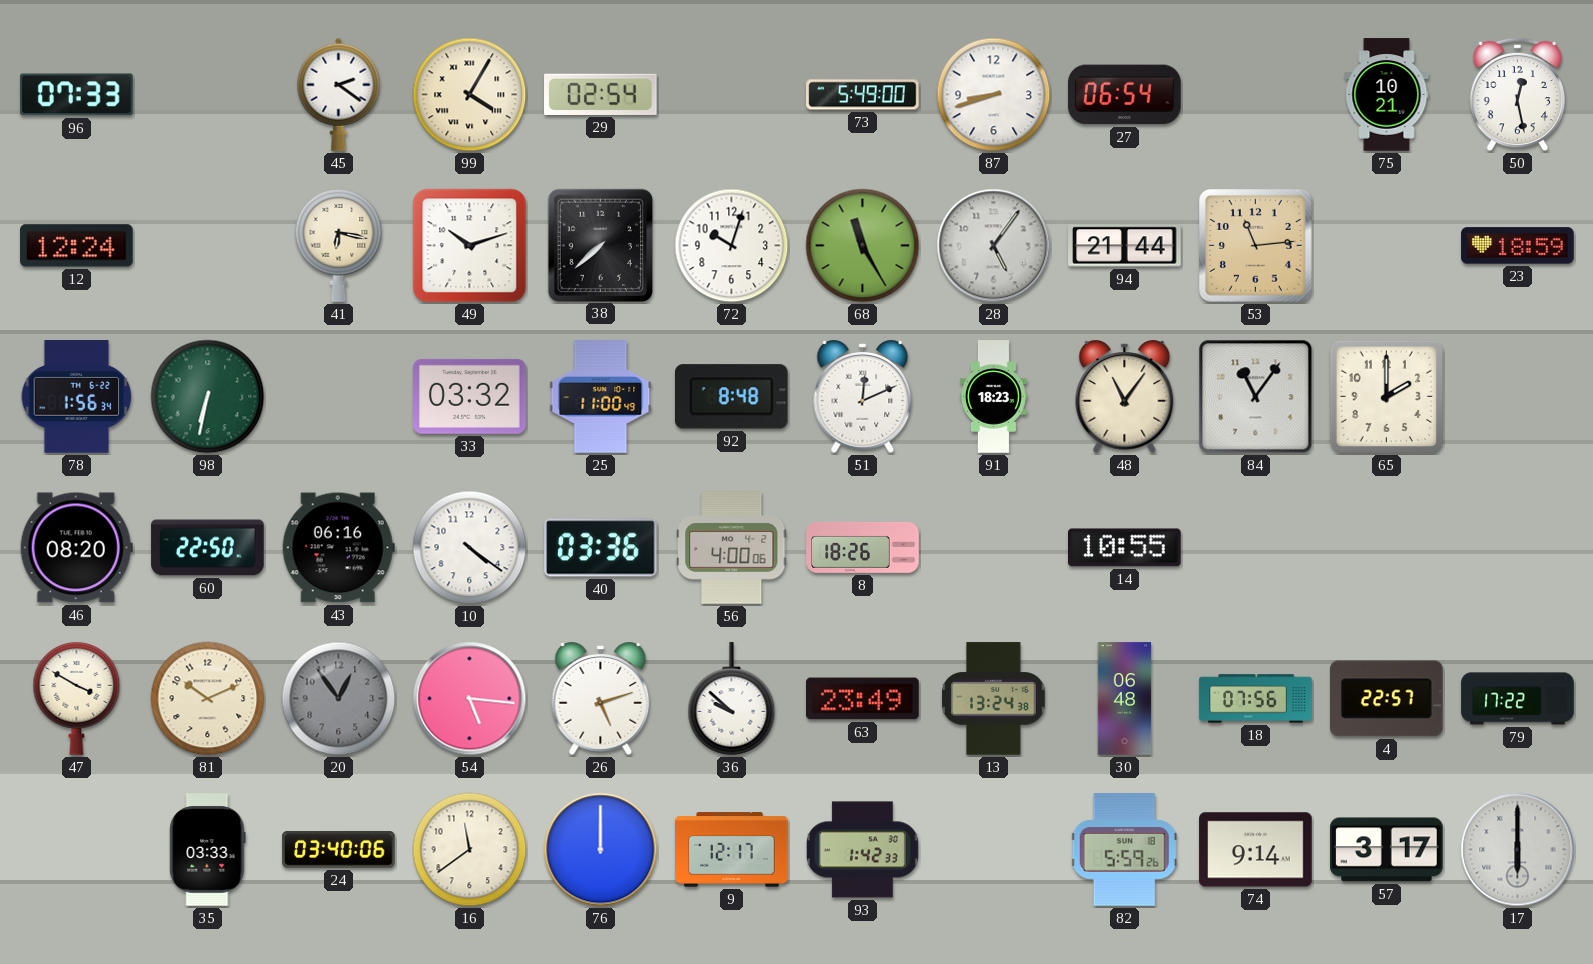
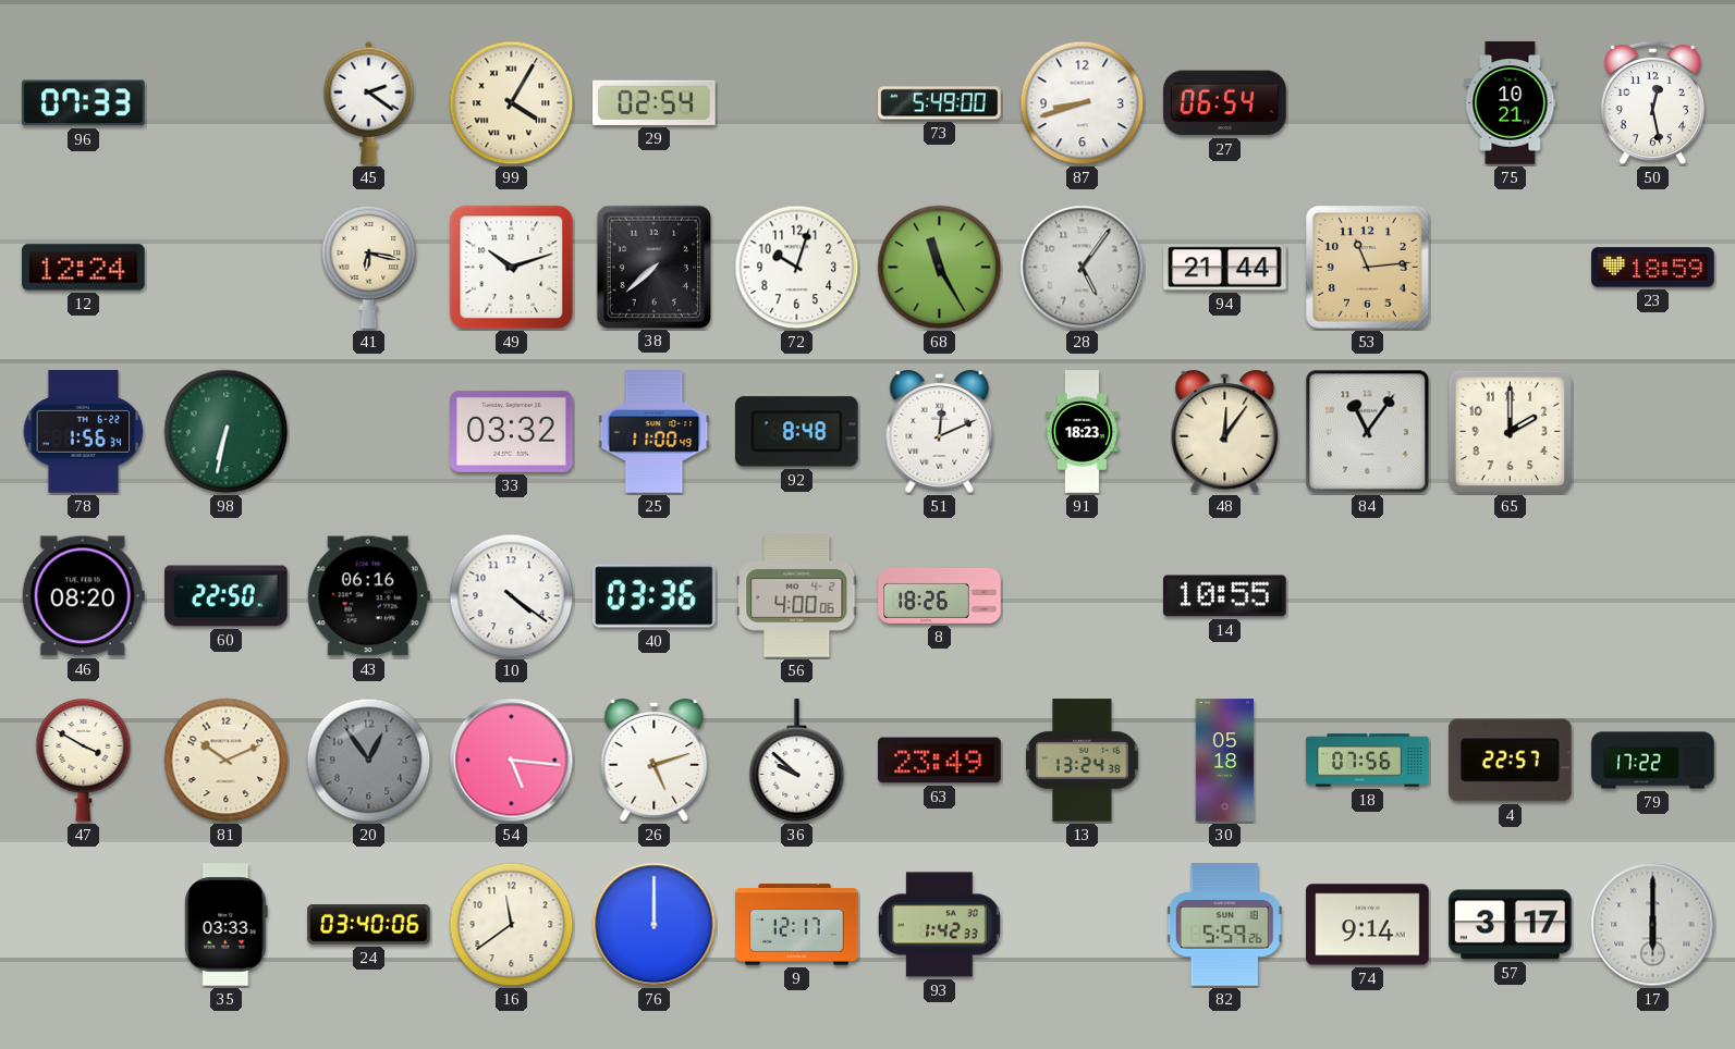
48: 11:06 -> 12:06
30: 06:48 -> 05:18
